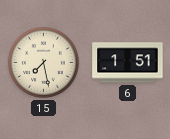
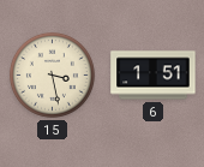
15: 7:28 -> 3:28
